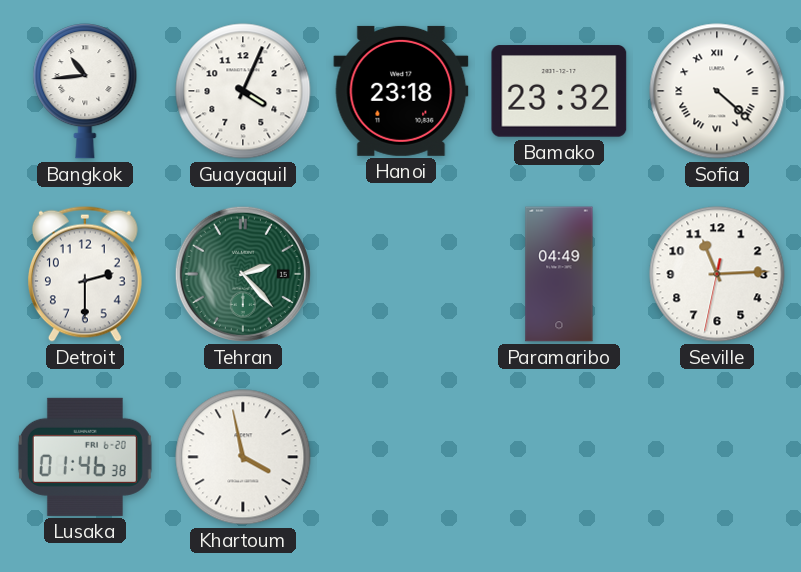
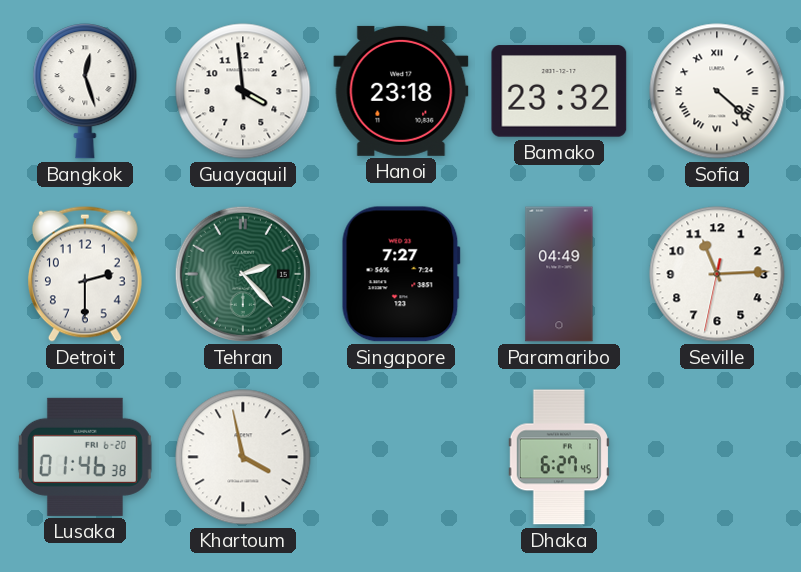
Bangkok: 10:44 -> 12:27
Guayaquil: 4:04 -> 3:59
Singapore: none -> 7:27
Dhaka: none -> 6:27
